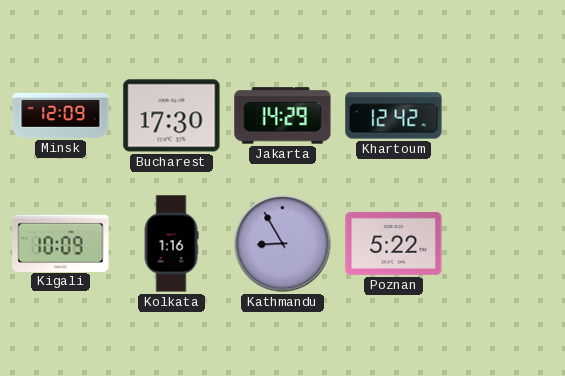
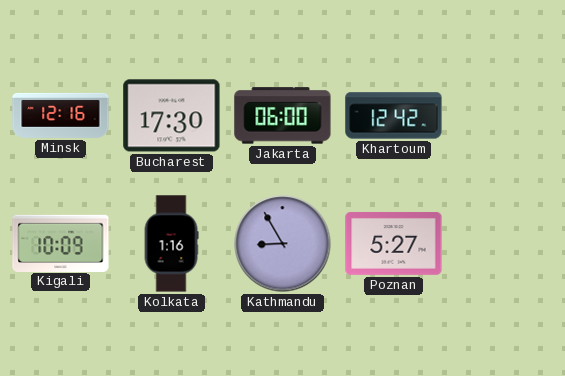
Minsk: 12:09 -> 12:16
Jakarta: 14:29 -> 06:00
Poznan: 5:22 -> 5:27
